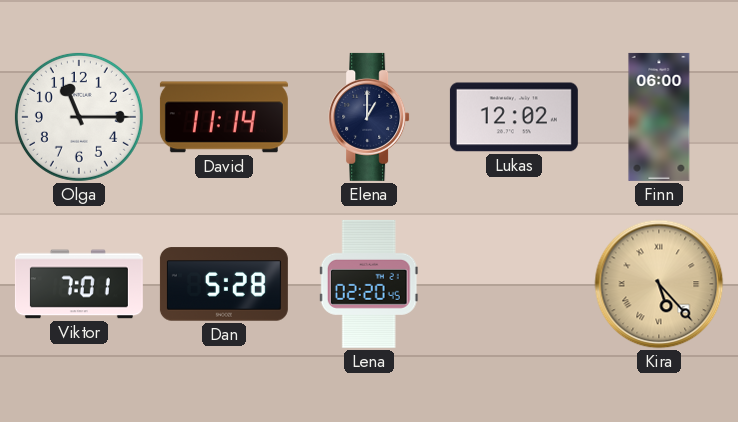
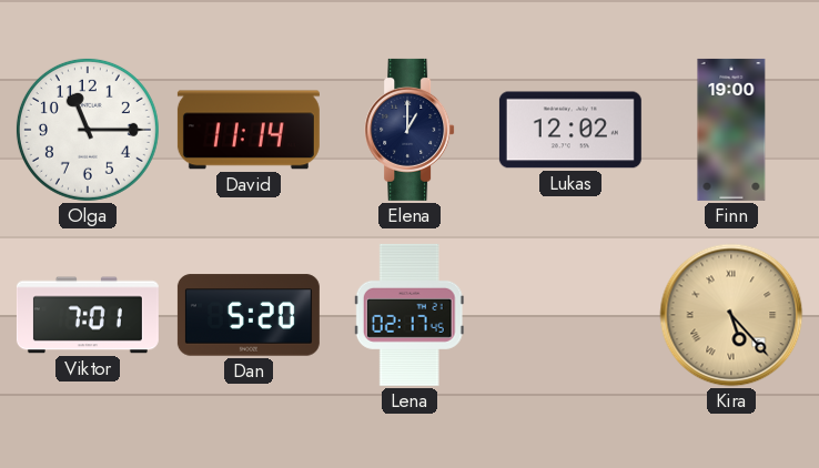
Finn: 06:00 -> 19:00
Dan: 5:28 -> 5:20
Lena: 02:20 -> 02:17
